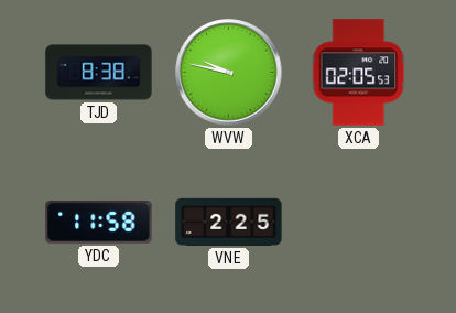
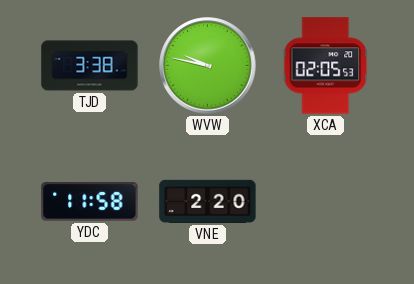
TJD: 8:38 -> 3:38
VNE: 2:25 -> 2:20
